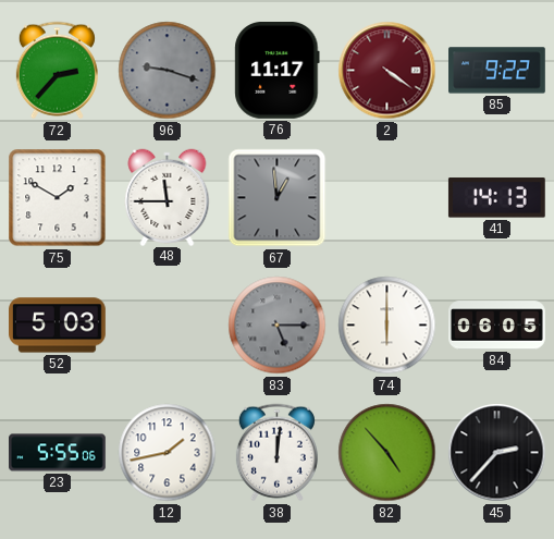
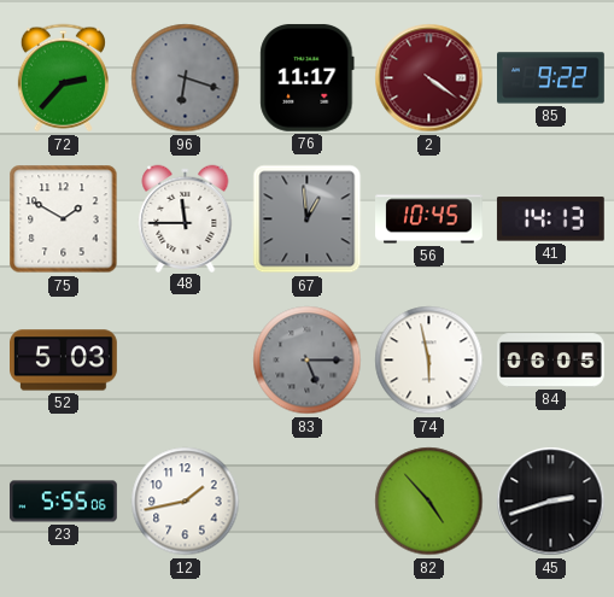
96: 9:18 -> 6:18
56: none -> 10:45
74: 6:00 -> 5:58
38: 12:01 -> none
45: 2:37 -> 2:42
